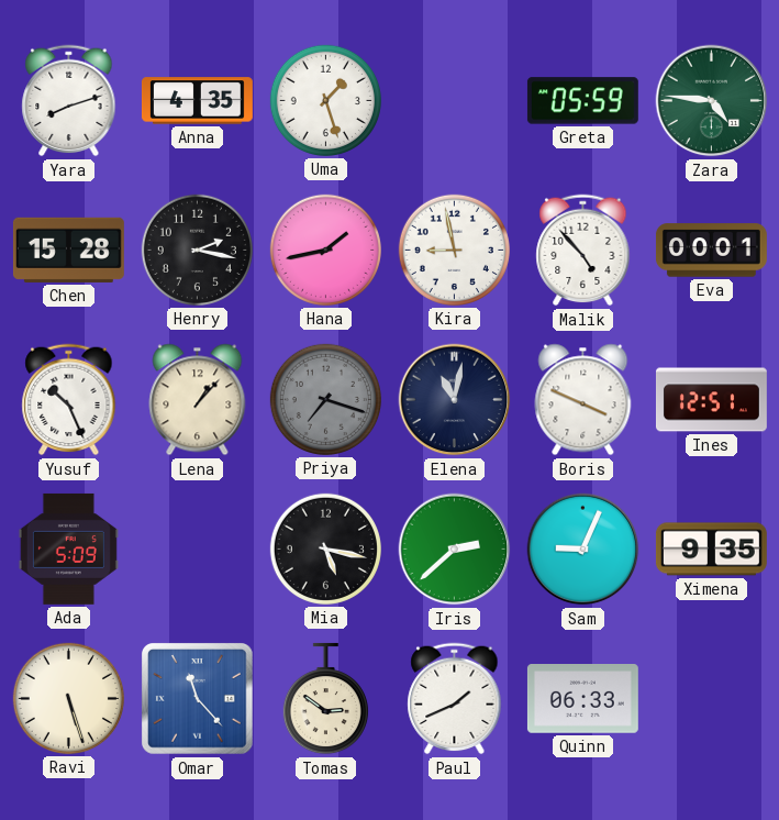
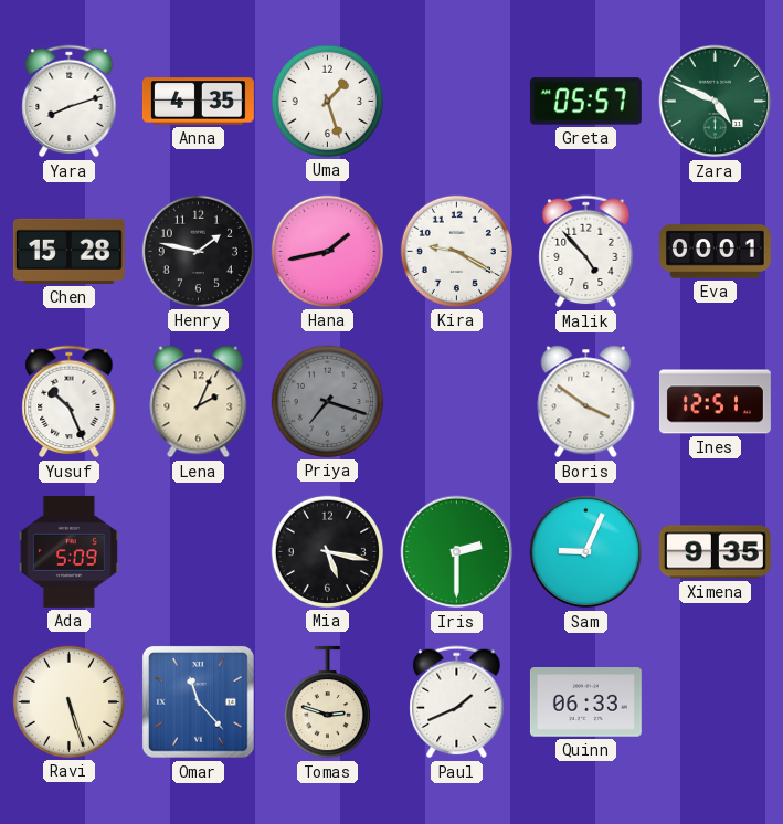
Greta: 05:59 -> 05:57
Zara: 4:46 -> 4:49
Henry: 2:17 -> 1:47
Kira: 8:58 -> 9:20
Lena: 1:07 -> 2:04
Elena: 11:02 -> none
Boris: 3:49 -> 3:51
Iris: 2:38 -> 2:30
Tomas: 2:51 -> 2:48
